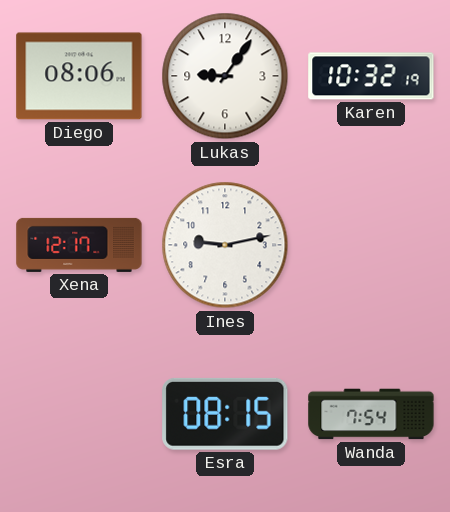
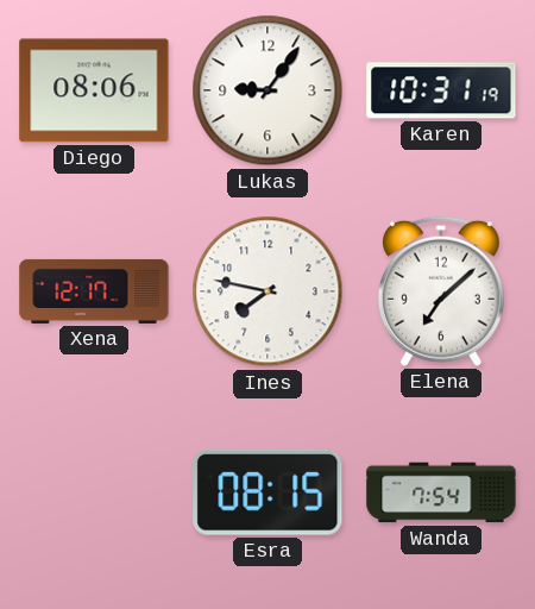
Karen: 10:32 -> 10:31
Ines: 9:13 -> 7:47
Elena: none -> 7:08
